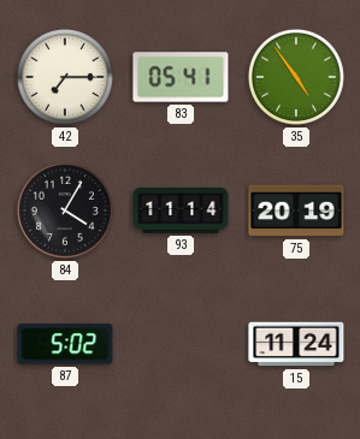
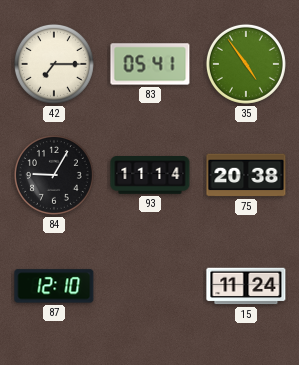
84: 4:05 -> 9:05
75: 20:19 -> 20:38
87: 5:02 -> 12:10
